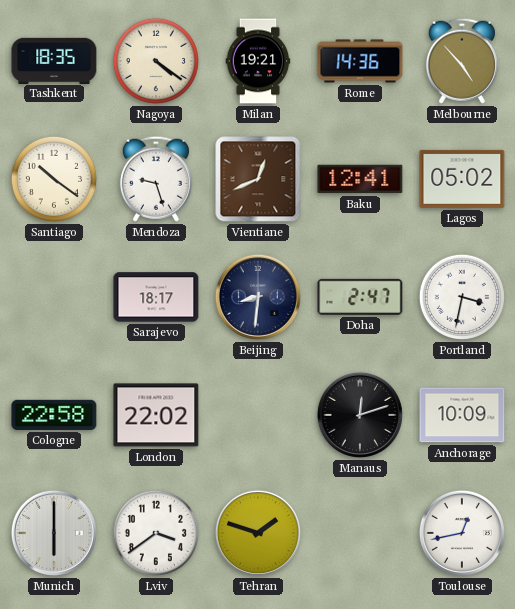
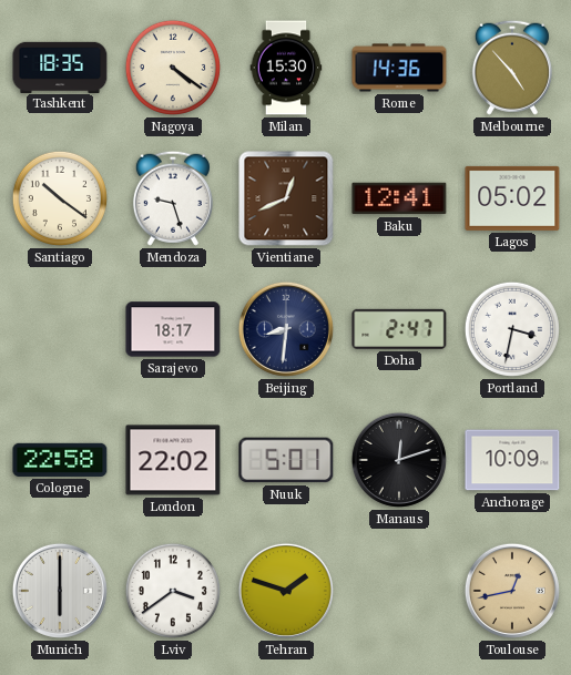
Milan: 19:21 -> 15:30
Nuuk: none -> 5:01
Toulouse dial: white -> champagne
